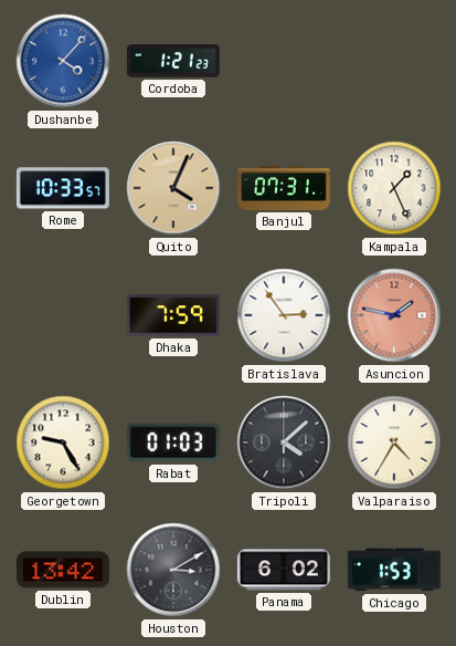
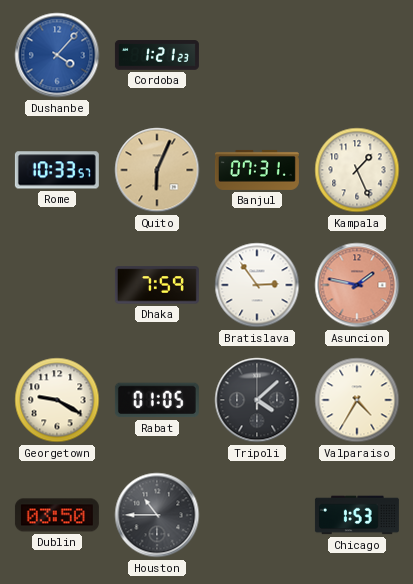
Quito: 4:04 -> 6:04
Georgetown: 9:25 -> 9:20
Rabat: 01:03 -> 01:05
Dublin: 13:42 -> 03:50
Houston: 3:10 -> 10:45
Panama: 6:02 -> none
